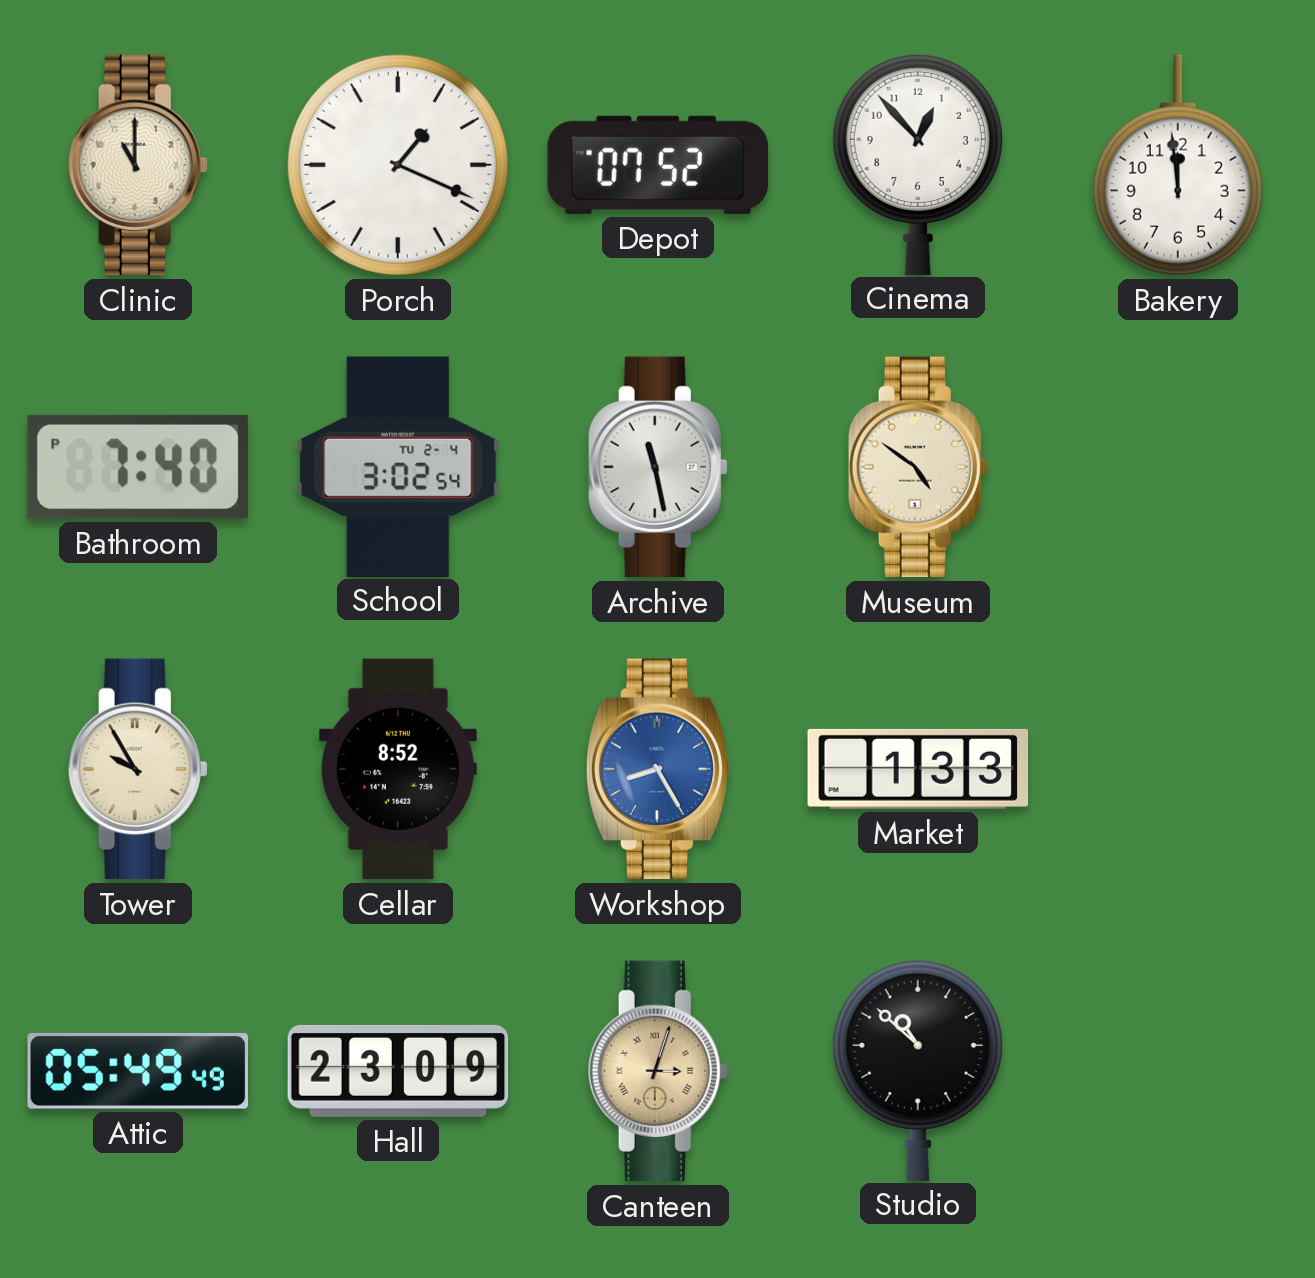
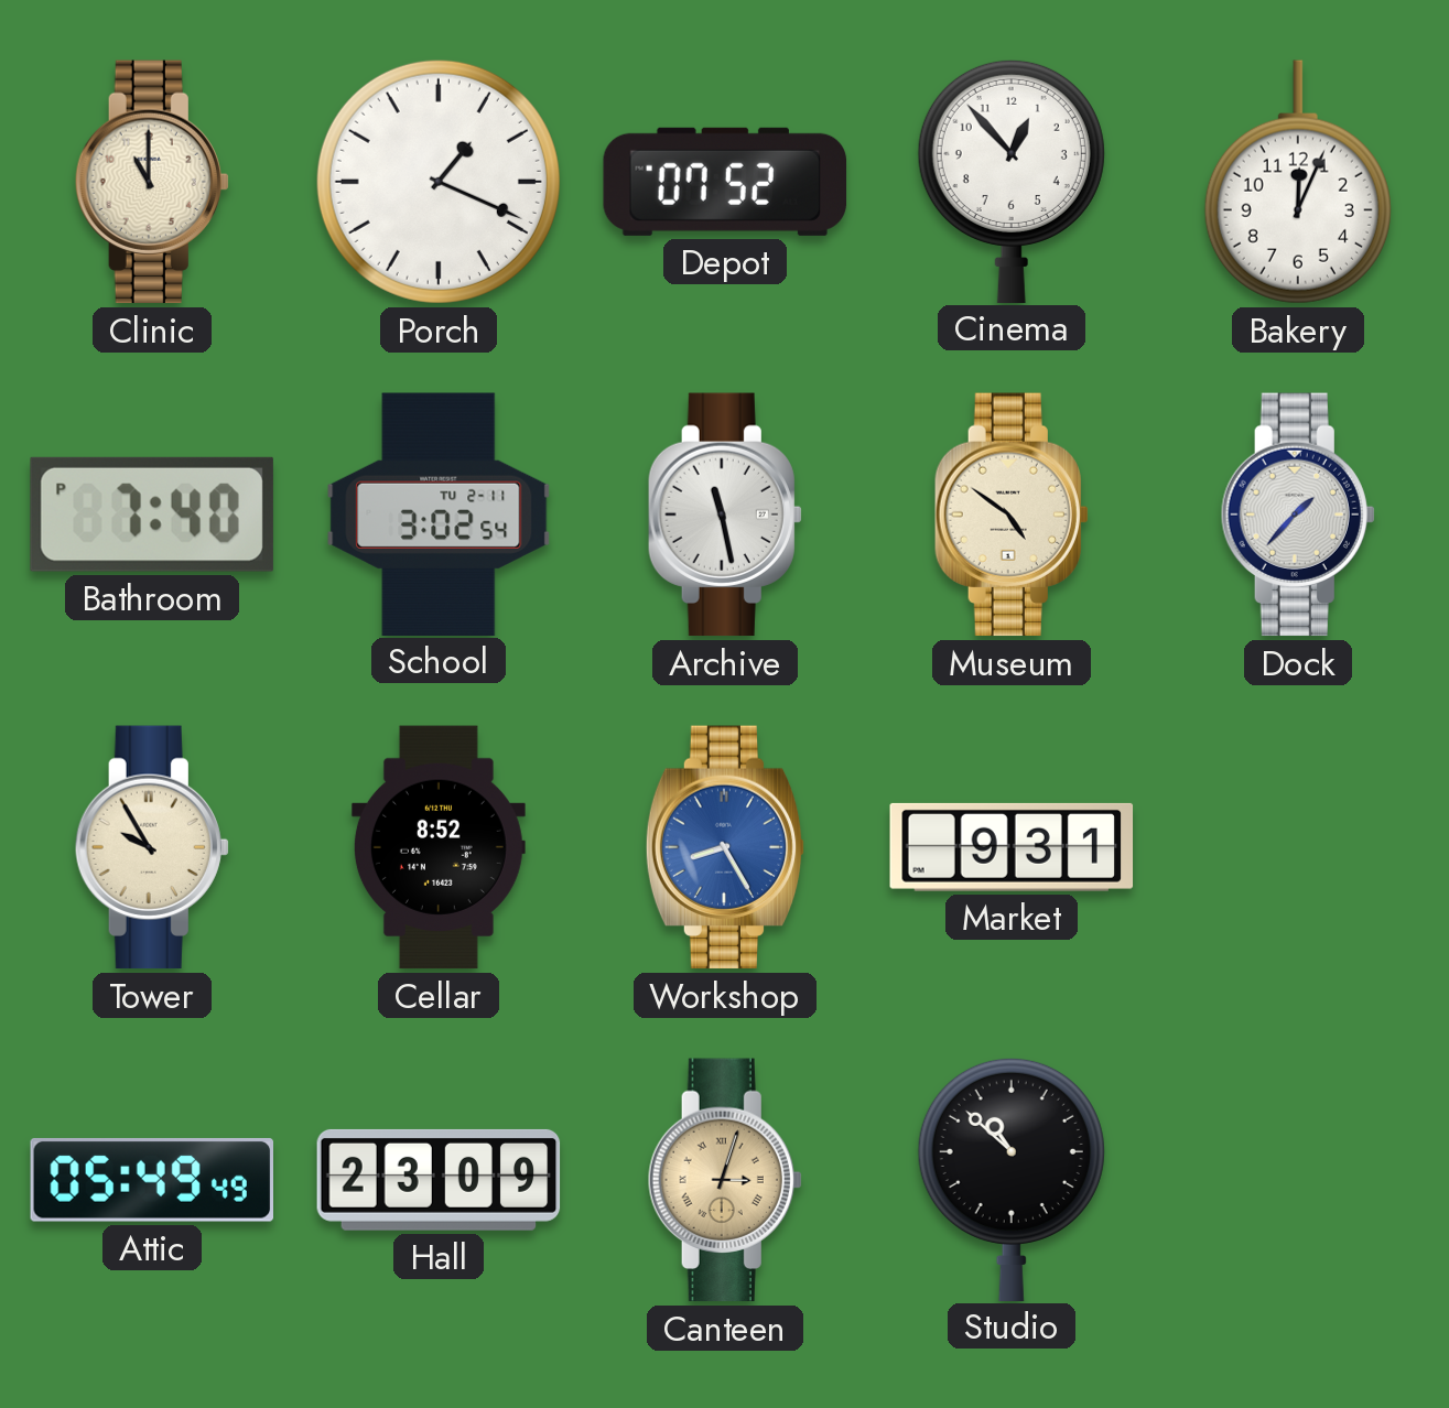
Bakery: 11:59 -> 12:04
School date: TU 2-4 -> TU 2-11
Dock: none -> 1:37
Market: 1:33 -> 9:31
